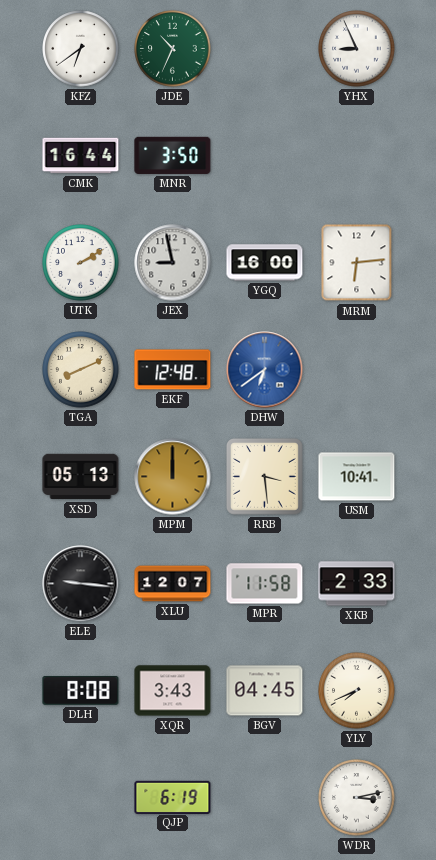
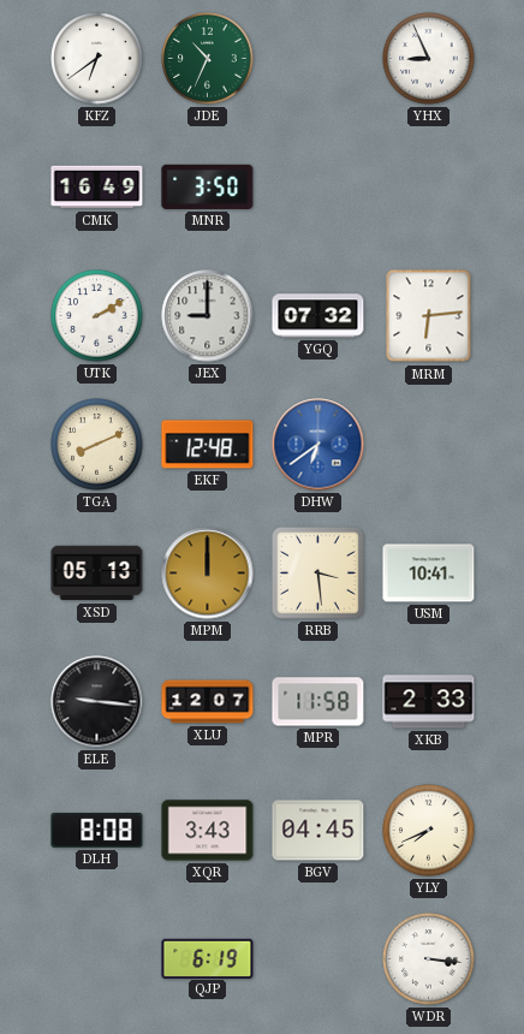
CMK: 16:44 -> 16:49
JEX: 8:58 -> 9:00
YGQ: 16:00 -> 07:32
WDR: 3:13 -> 3:16
